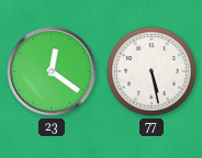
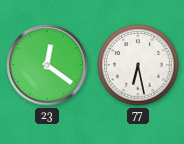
77: 5:28 -> 6:28
